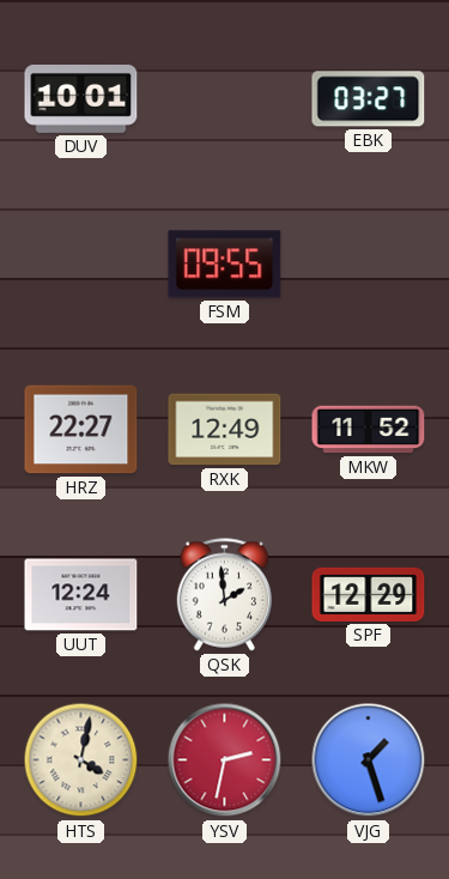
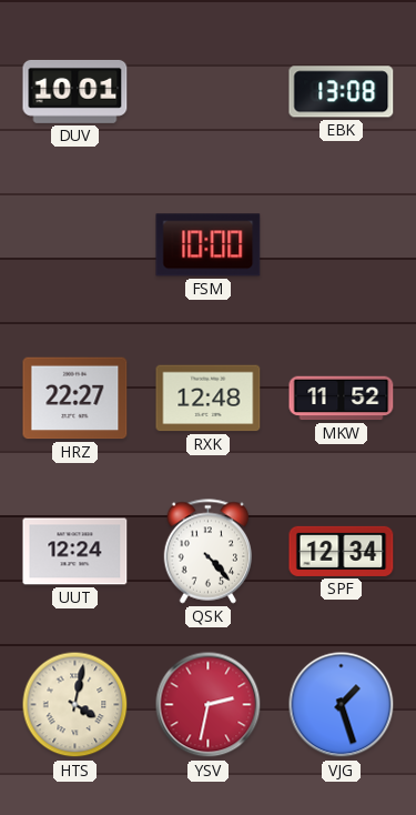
EBK: 03:27 -> 13:08
FSM: 09:55 -> 10:00
RXK: 12:49 -> 12:48
QSK: 1:59 -> 4:23
SPF: 12:29 -> 12:34
